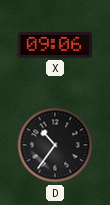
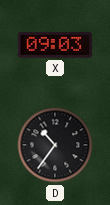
X: 09:06 -> 09:03
